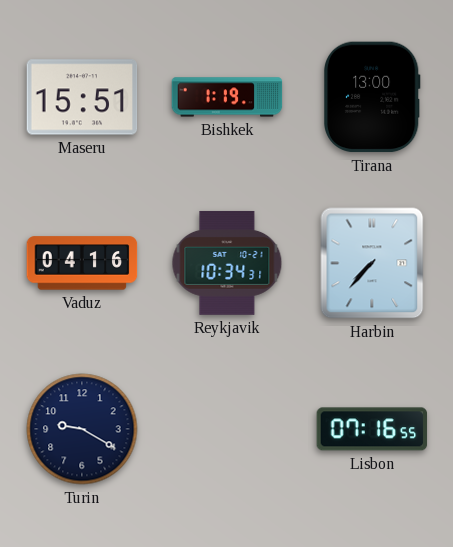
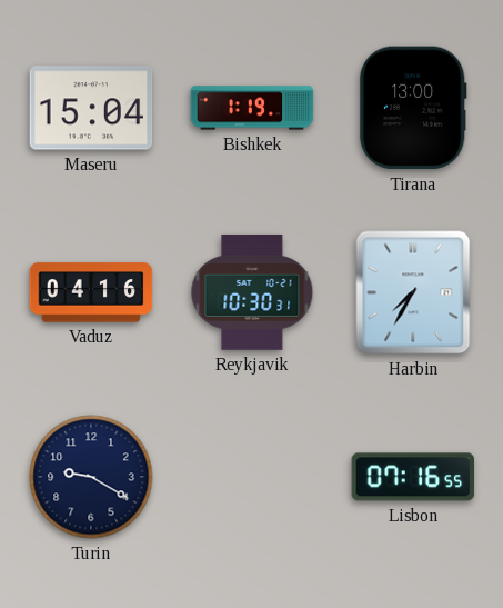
Maseru: 15:51 -> 15:04
Reykjavik: 10:34 -> 10:30
Harbin: 7:37 -> 7:35
